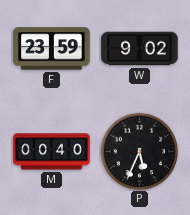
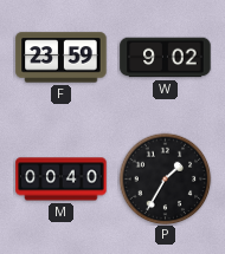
P: 5:34 -> 1:35
